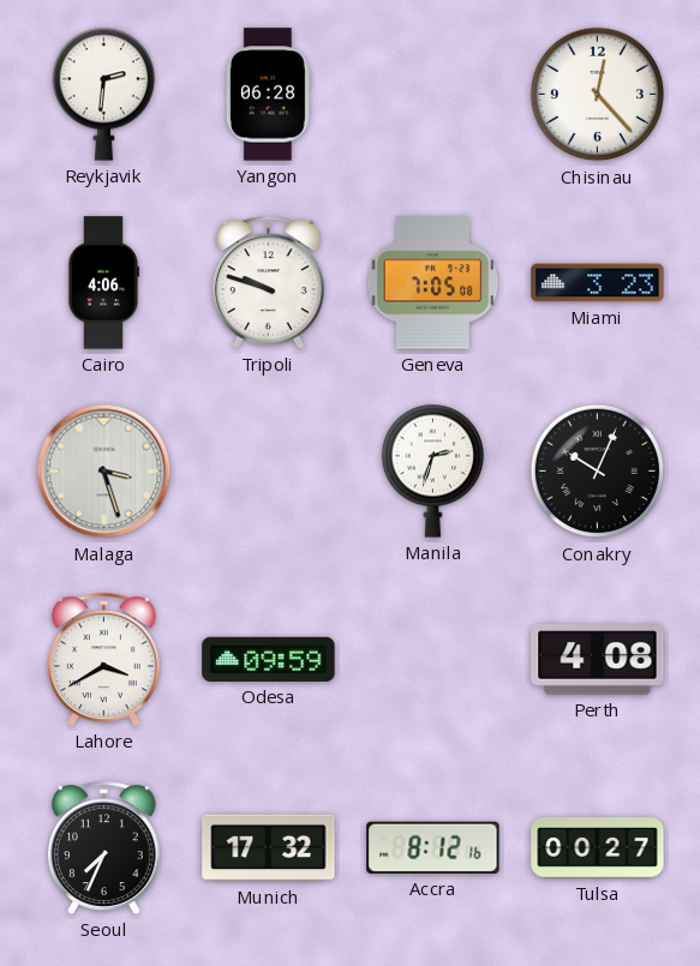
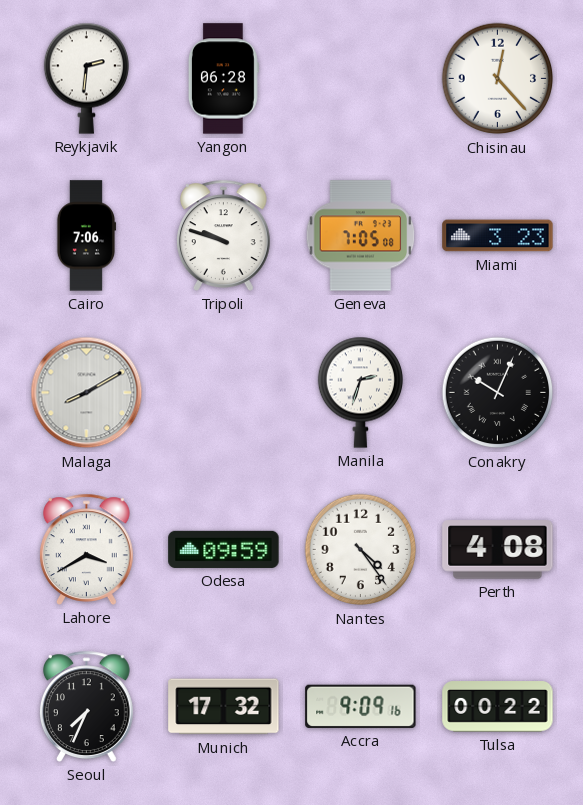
Cairo: 4:06 -> 7:06
Malaga: 3:27 -> 8:10
Nantes: none -> 4:24
Accra: 8:12 -> 9:09
Tulsa: 00:27 -> 00:22
